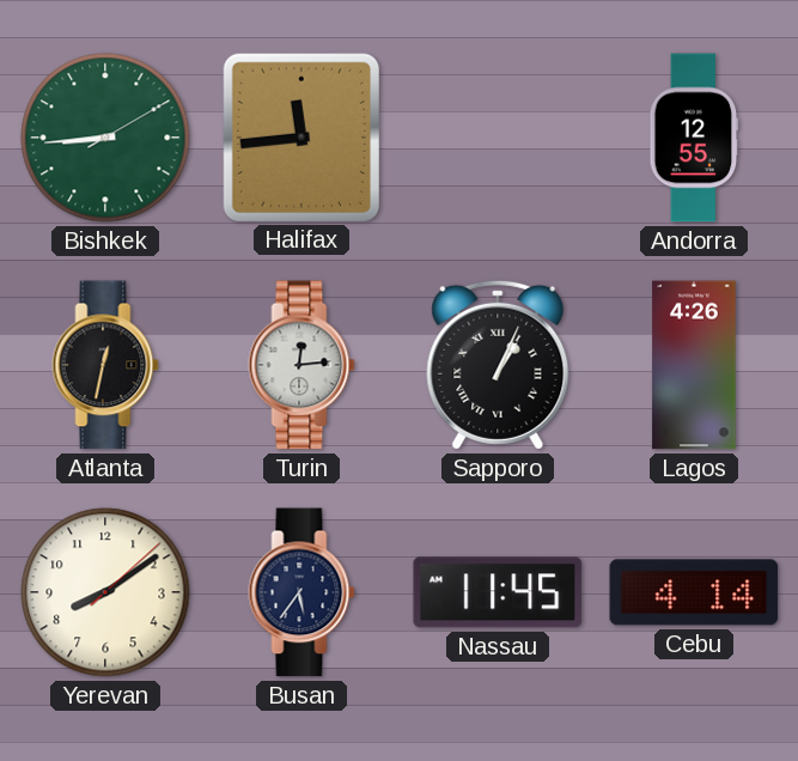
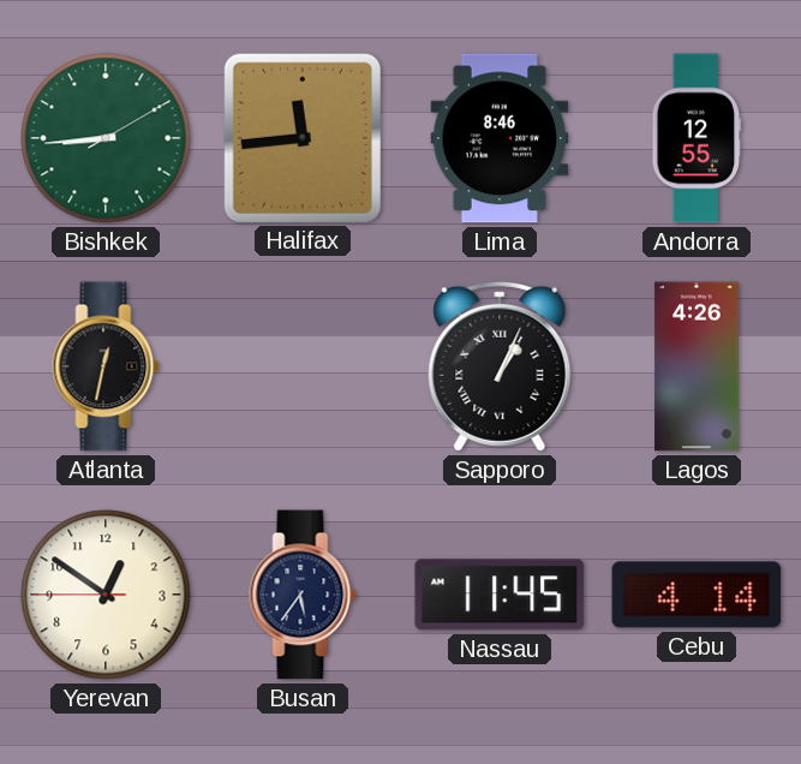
Lima: none -> 8:46
Turin: 12:14 -> none
Yerevan: 8:09 -> 12:50
